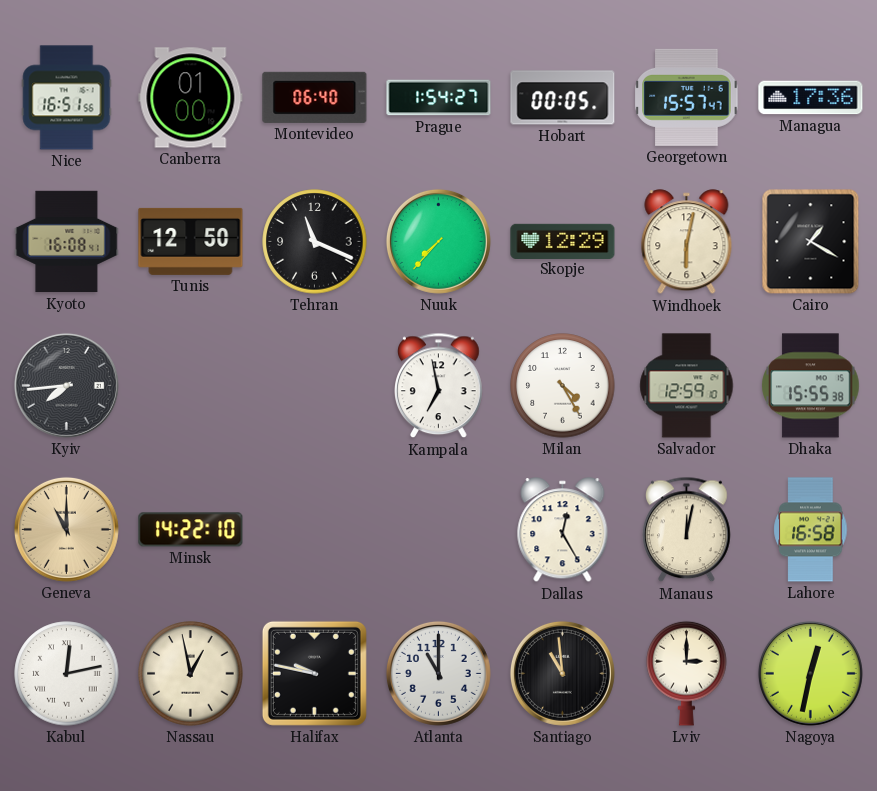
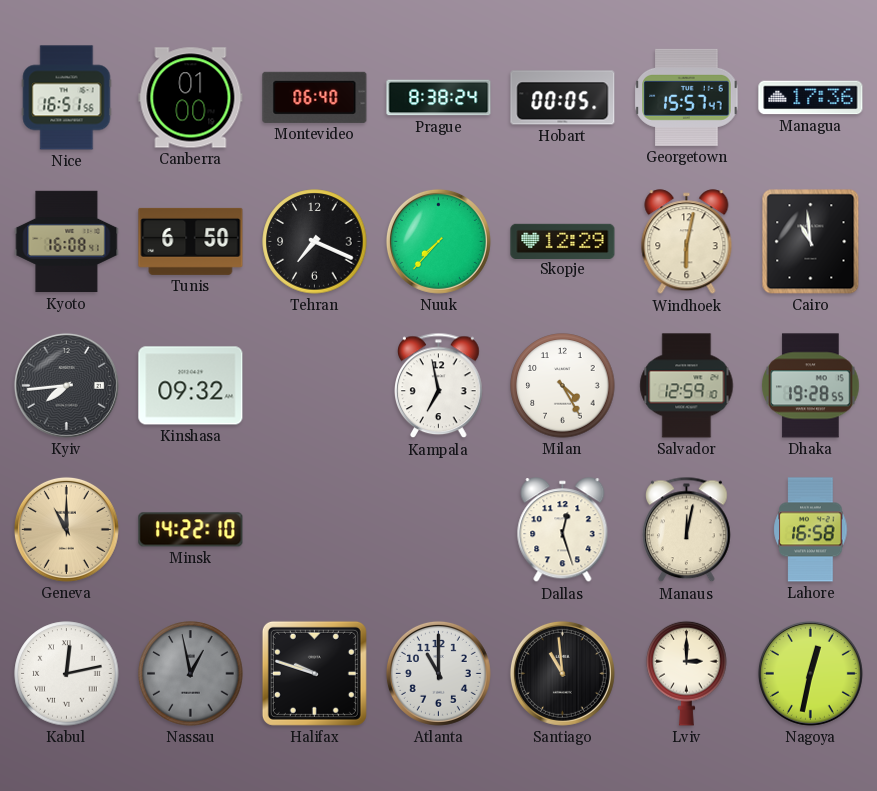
Prague: 1:54 -> 8:38
Tunis: 12:50 -> 6:50
Tehran: 11:19 -> 7:19
Cairo: 1:20 -> 10:59
Kinshasa: none -> 09:32
Dhaka: 15:55 -> 19:28
Dallas: 12:25 -> 12:27
Nassau dial: cream -> grey
Halifax: 9:47 -> 9:48
